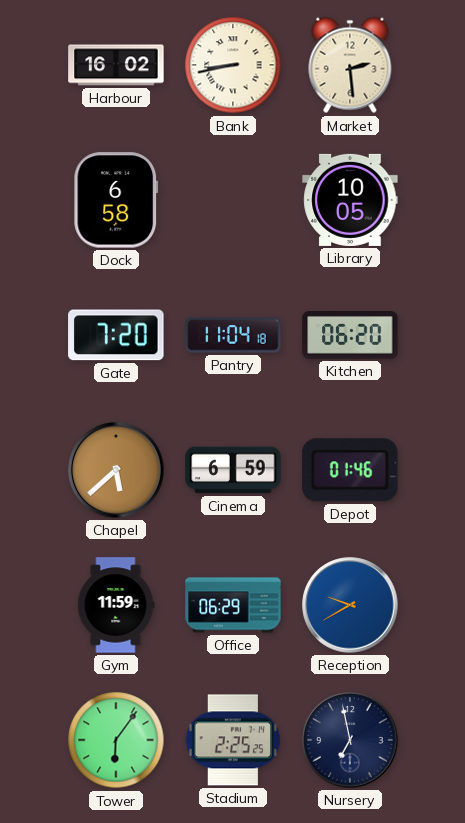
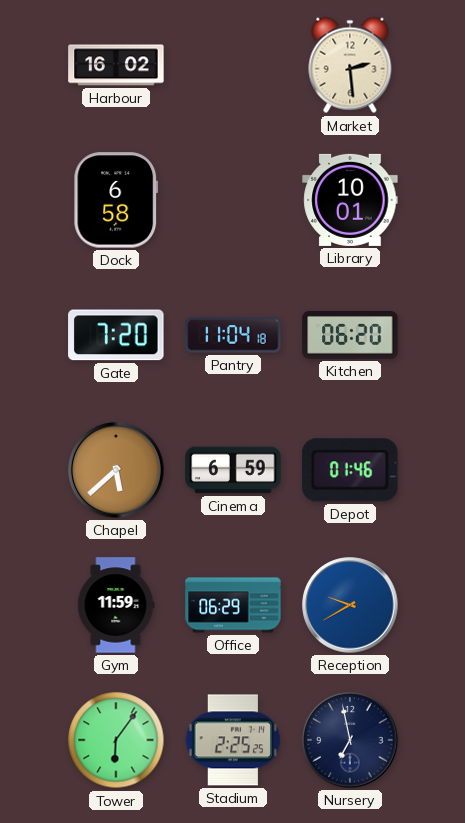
Bank: 8:43 -> none
Library: 10:05 -> 10:01
